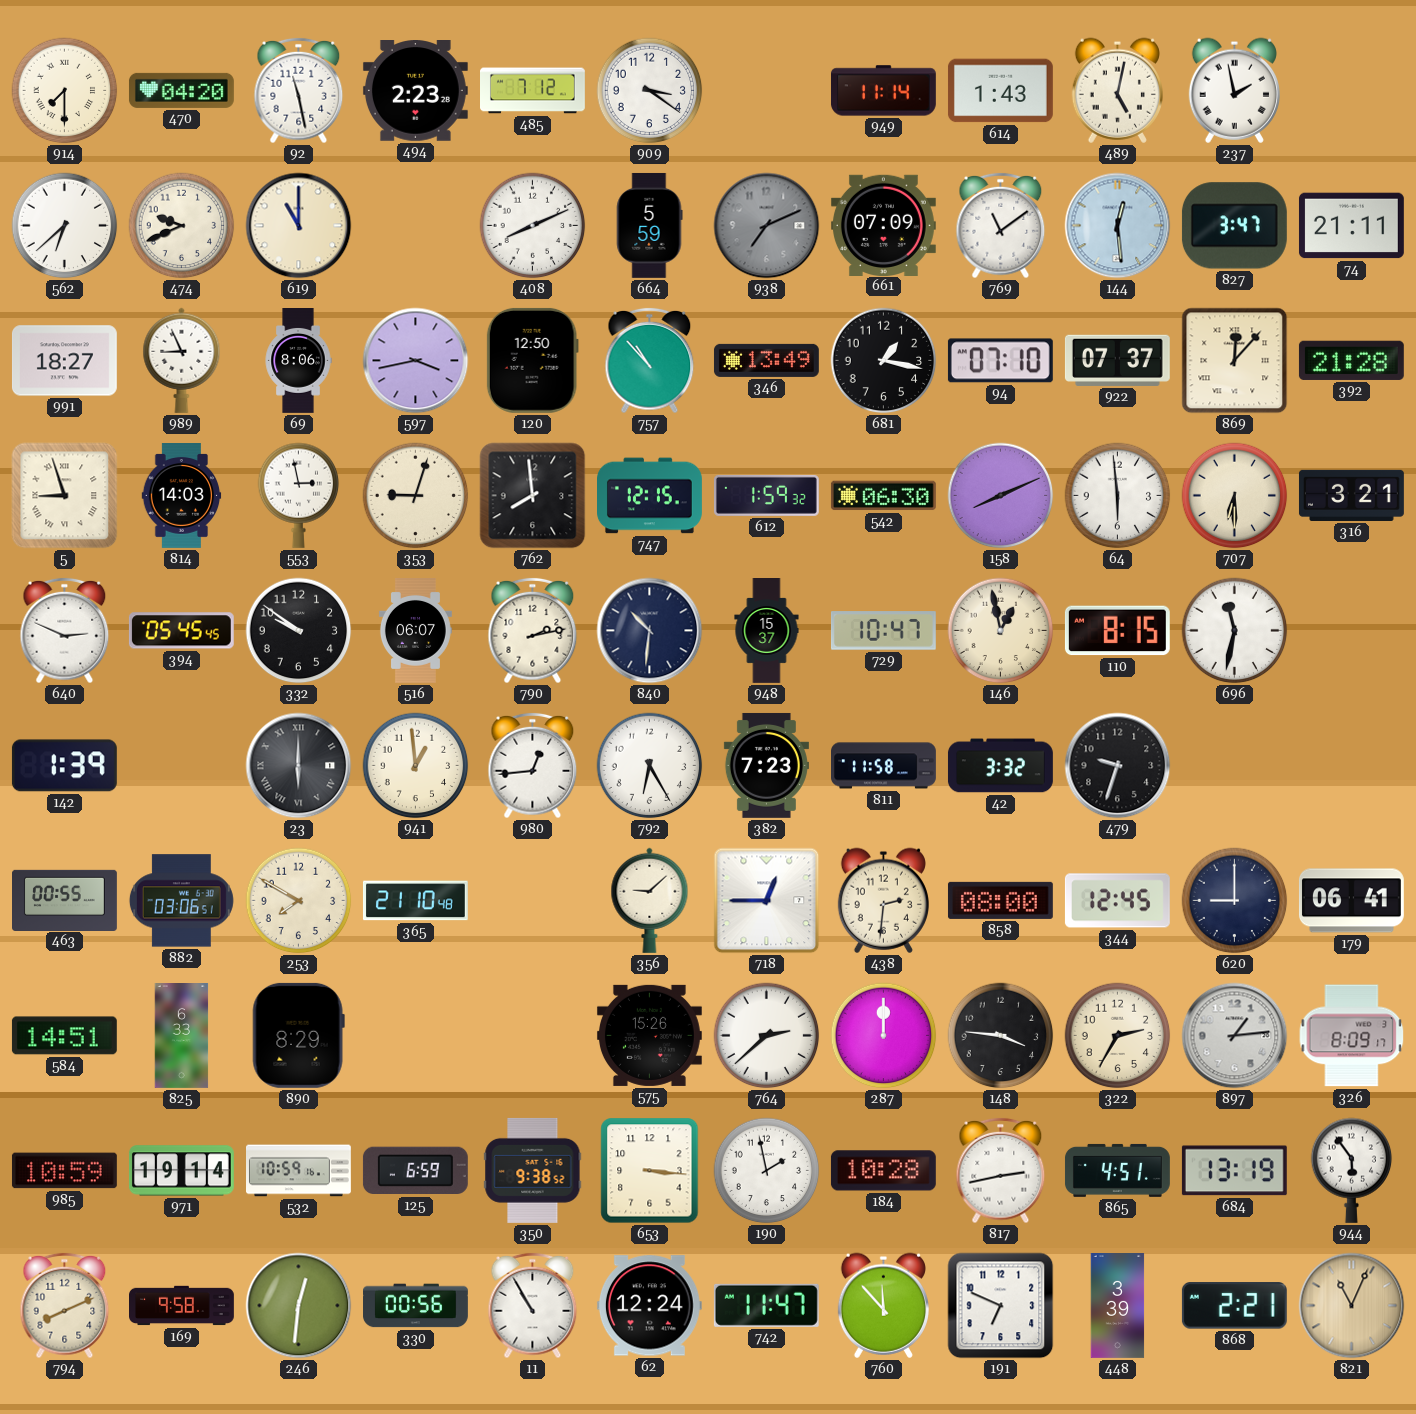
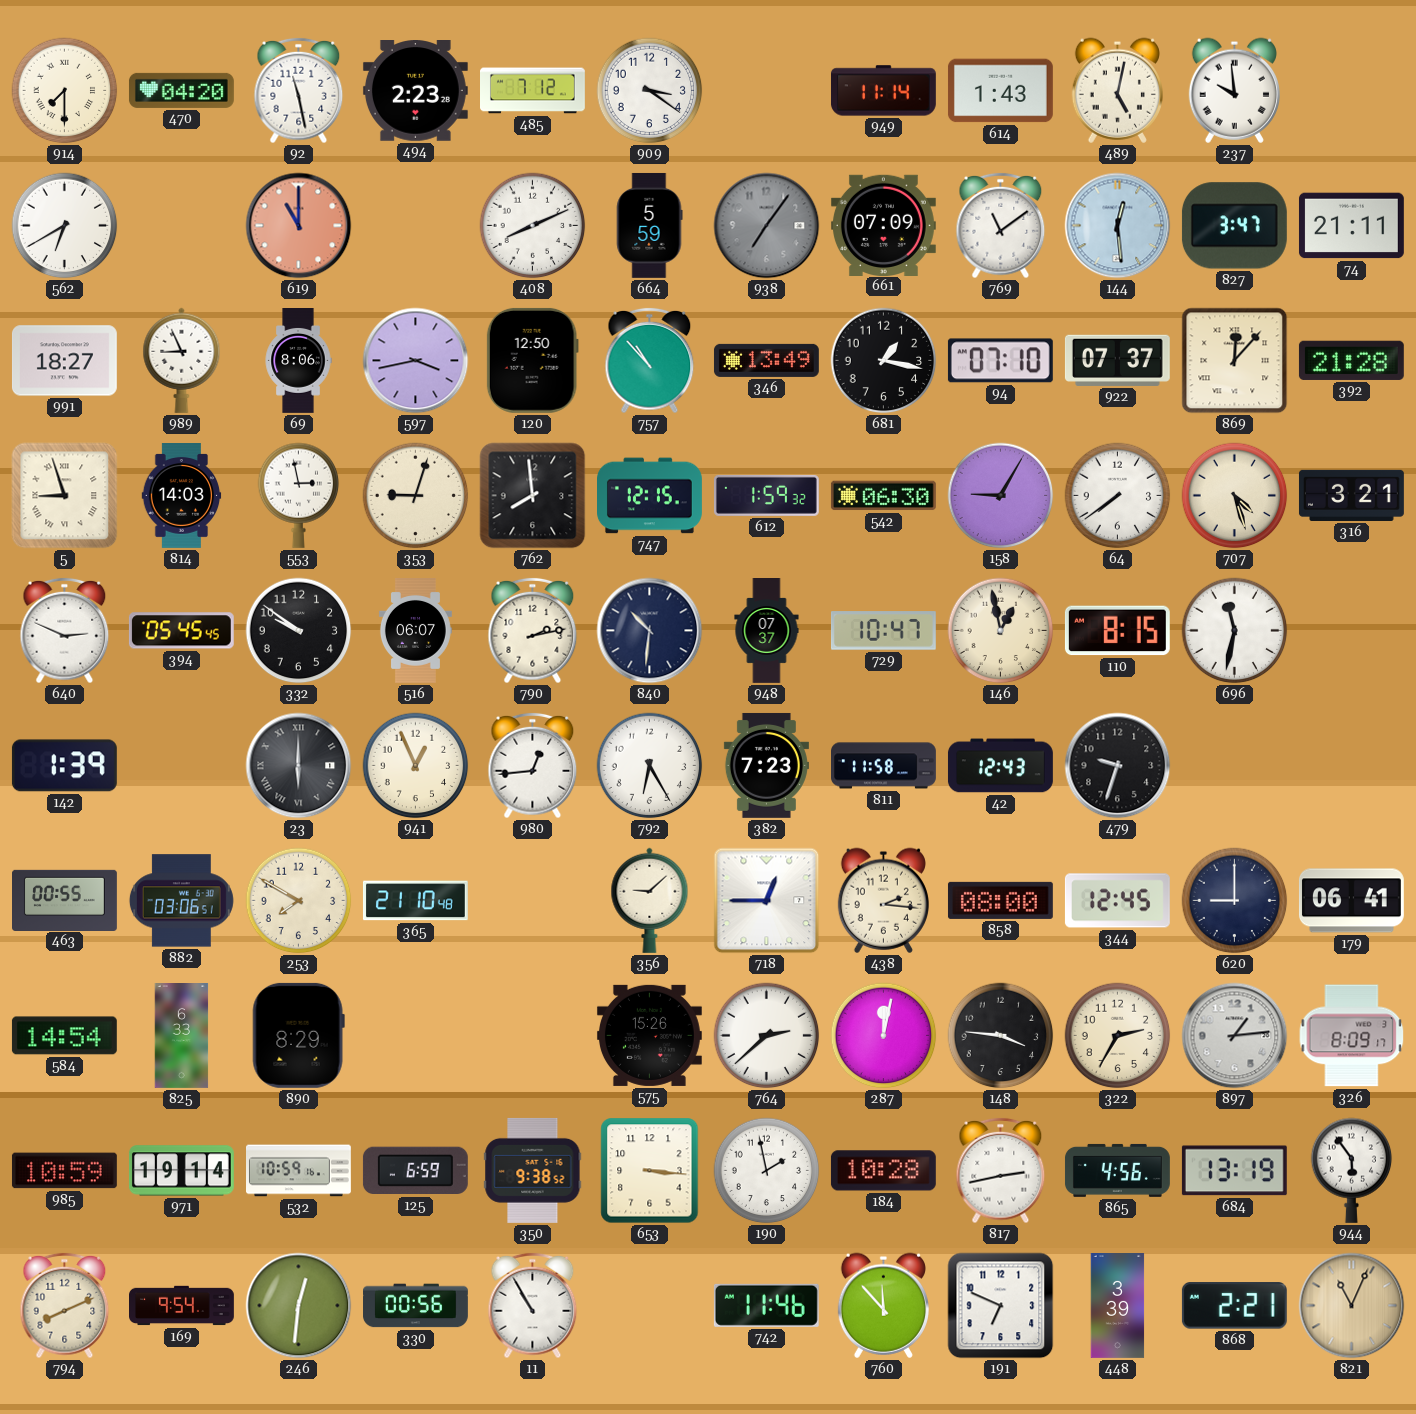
237: 1:58 -> 9:59
562: 6:38 -> 6:40
474: 9:41 -> none
619 dial: cream -> salmon
938: 7:11 -> 7:06
158: 8:11 -> 9:05
64: 5:59 -> 7:39
707: 6:30 -> 4:27
948: 15:37 -> 07:37
941: 12:59 -> 12:56
42: 3:32 -> 12:43
438: 2:31 -> 2:16
584: 14:51 -> 14:54
287: 12:00 -> 12:02
865: 4:51 -> 4:56
169: 9:58 -> 9:54
62: 12:24 -> none
742: 11:47 -> 11:46
